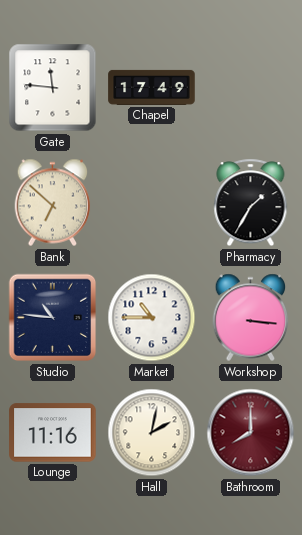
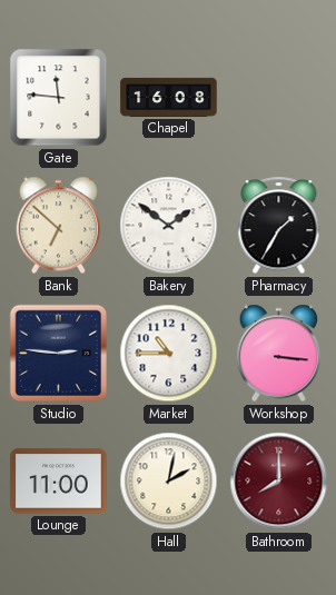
Chapel: 17:49 -> 16:08
Bakery: none -> 1:51
Studio: 10:46 -> 2:46
Lounge: 11:16 -> 11:00
